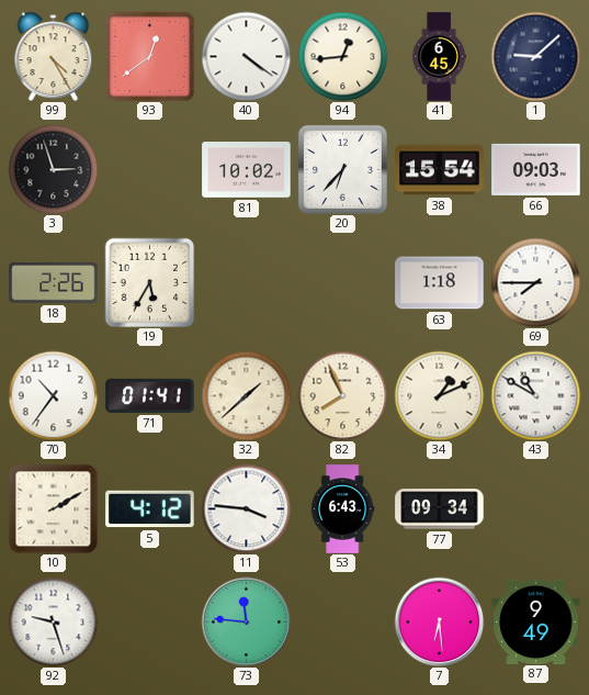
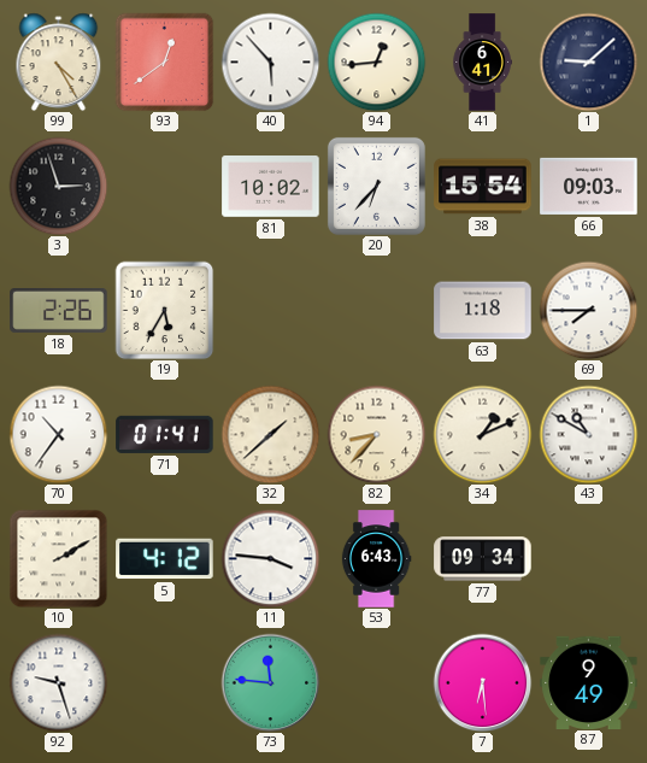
40: 4:21 -> 5:53
41: 6:45 -> 6:41
82: 7:56 -> 8:37
